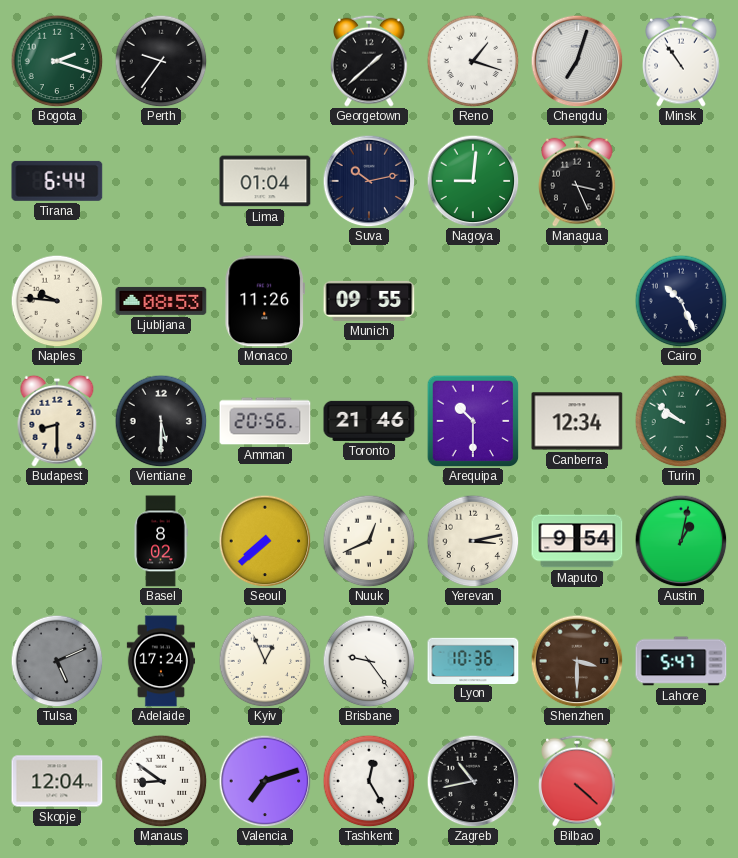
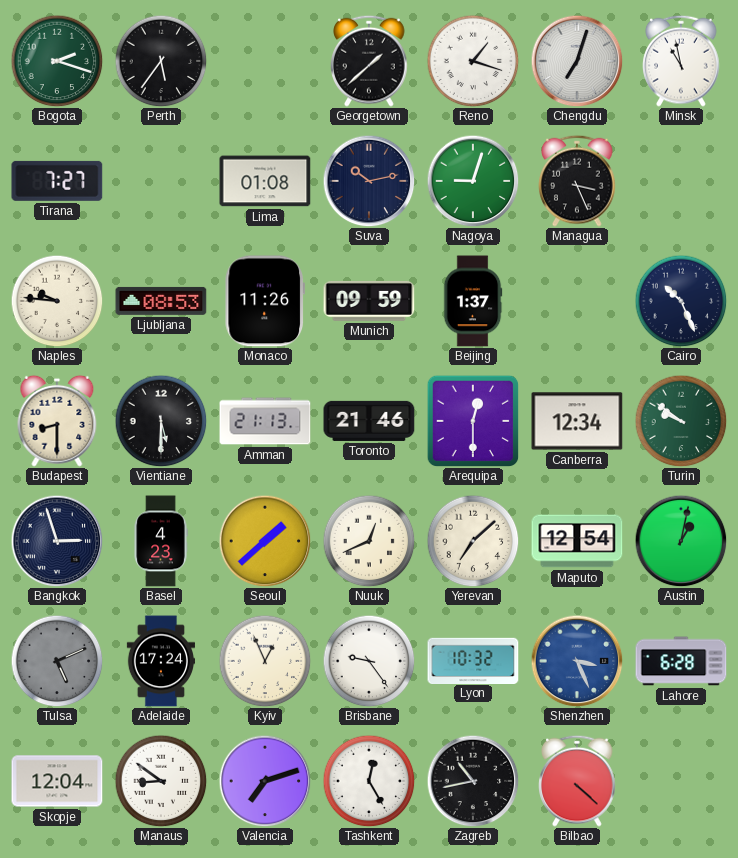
Perth: 9:36 -> 5:36
Minsk: 10:54 -> 10:58
Tirana: 6:44 -> 7:27
Lima: 01:04 -> 01:08
Nagoya: 9:01 -> 9:03
Munich: 09:55 -> 09:59
Beijing: none -> 1:37
Amman: 20:56 -> 21:13
Arequipa: 10:30 -> 12:30
Bangkok: none -> 2:57
Basel: 8:02 -> 4:23
Seoul: 7:38 -> 1:38
Yerevan: 3:13 -> 7:08
Maputo: 9:54 -> 12:54
Lyon: 10:36 -> 10:32
Shenzhen: 3:30 -> 3:26
Shenzhen dial: brown -> blue
Lahore: 5:47 -> 6:28
